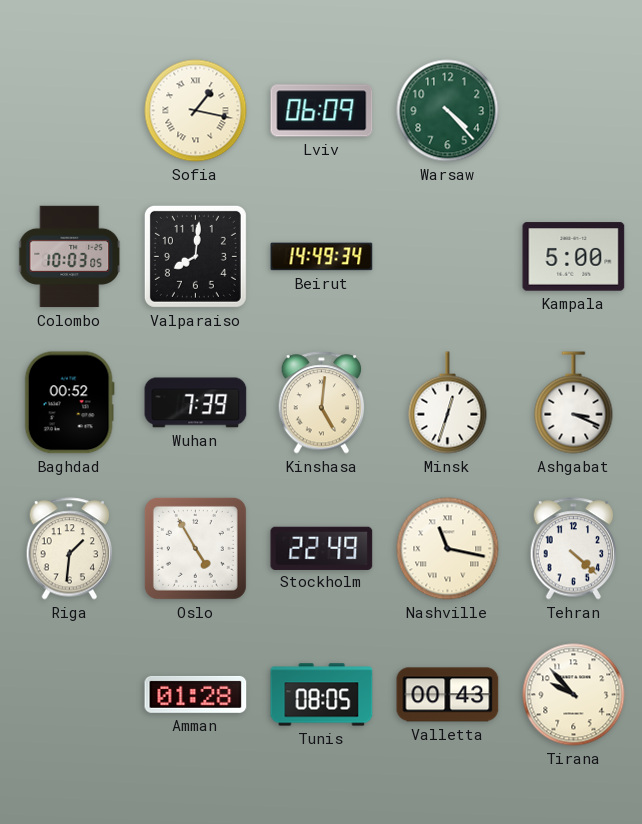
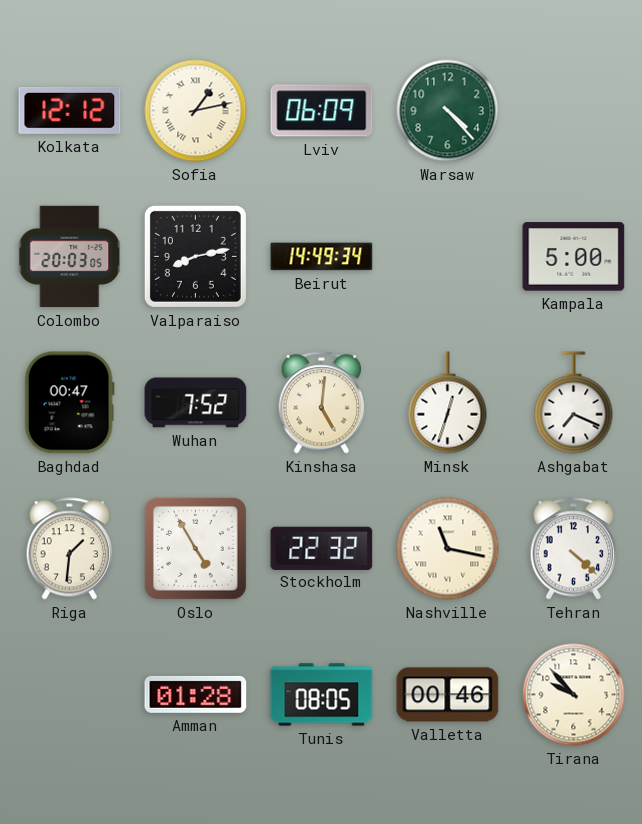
Kolkata: none -> 12:12
Sofia: 1:17 -> 1:13
Colombo: 10:03 -> 20:03
Valparaiso: 8:01 -> 8:13
Baghdad: 00:52 -> 00:47
Wuhan: 7:39 -> 7:52
Ashgabat: 3:19 -> 7:19
Stockholm: 22:49 -> 22:32
Valletta: 00:43 -> 00:46
